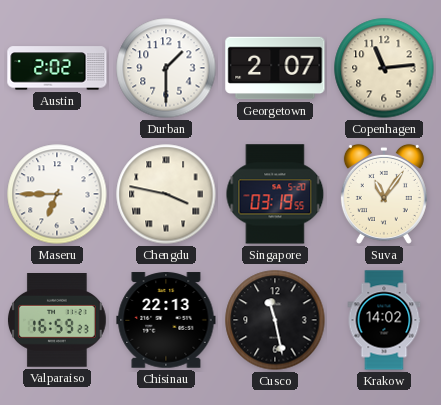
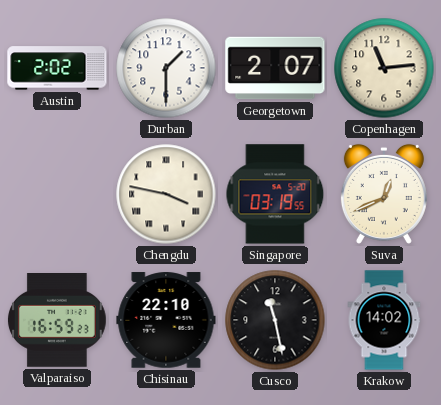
Maseru: 6:45 -> none
Suva: 11:06 -> 12:41
Chisinau: 22:13 -> 22:10
